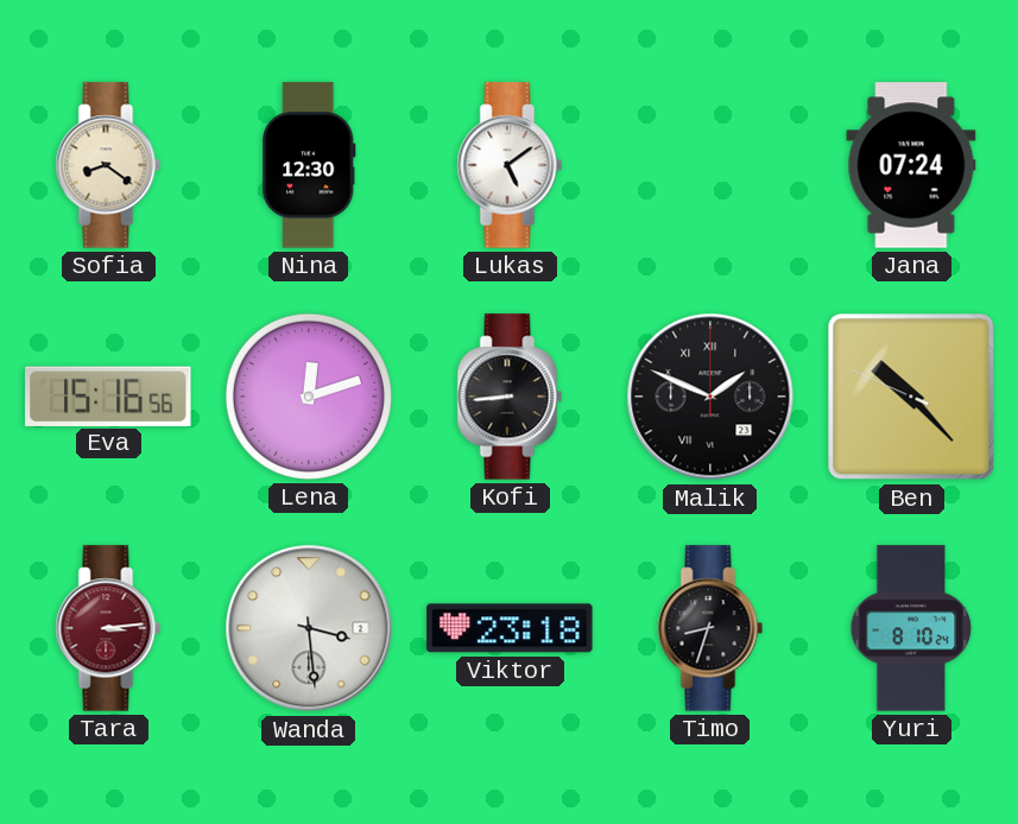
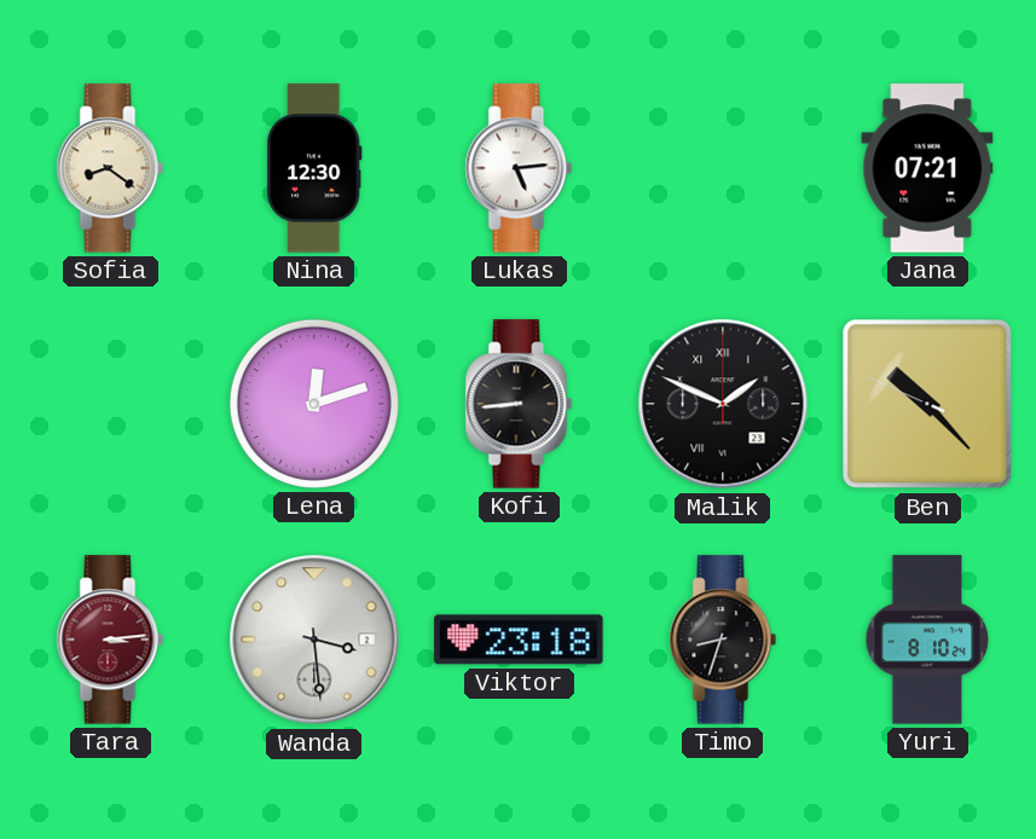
Lukas: 5:09 -> 5:14
Jana: 07:24 -> 07:21
Eva: 15:16 -> none
